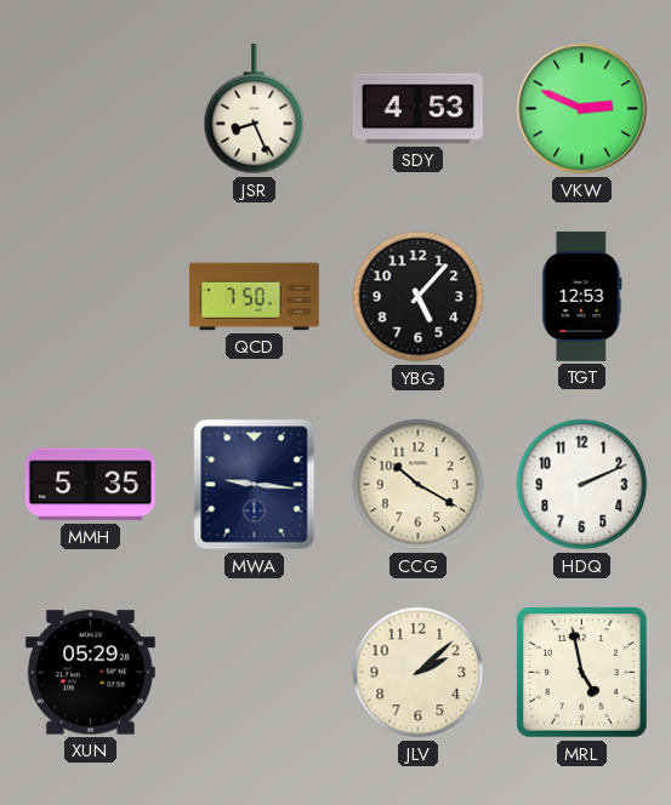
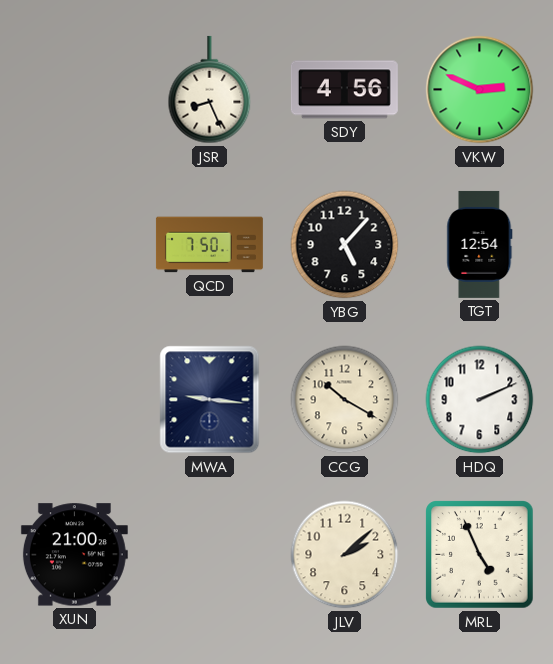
SDY: 4:53 -> 4:56
TGT: 12:53 -> 12:54
MMH: 5:35 -> none
XUN: 05:29 -> 21:00
MRL: 4:58 -> 4:56
